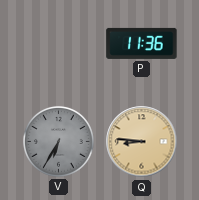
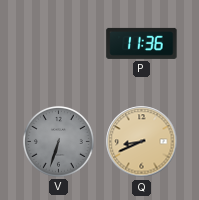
V: 6:35 -> 6:33
Q: 8:46 -> 8:41
